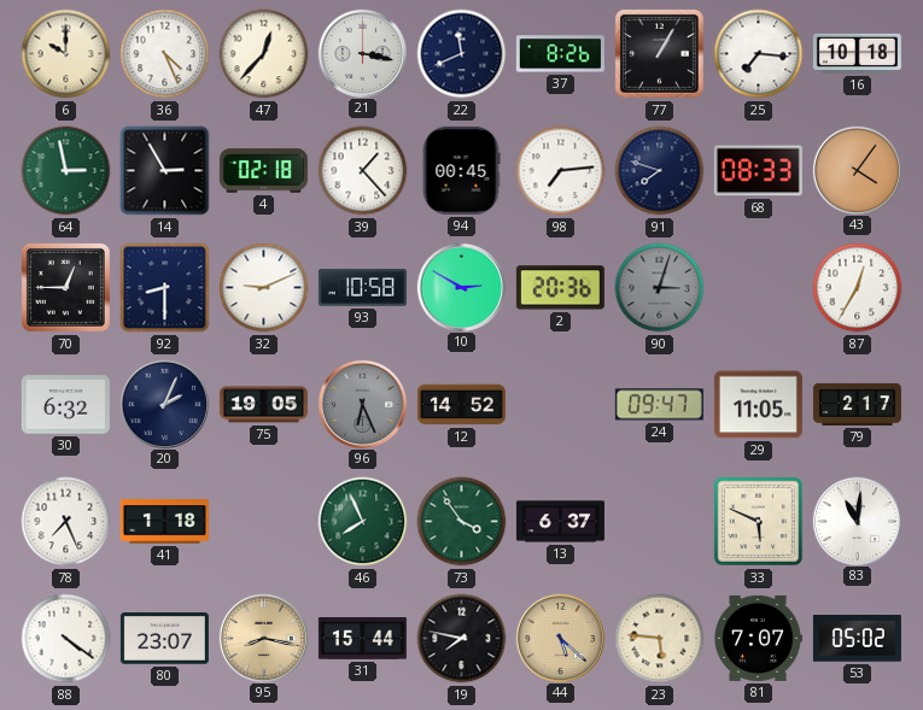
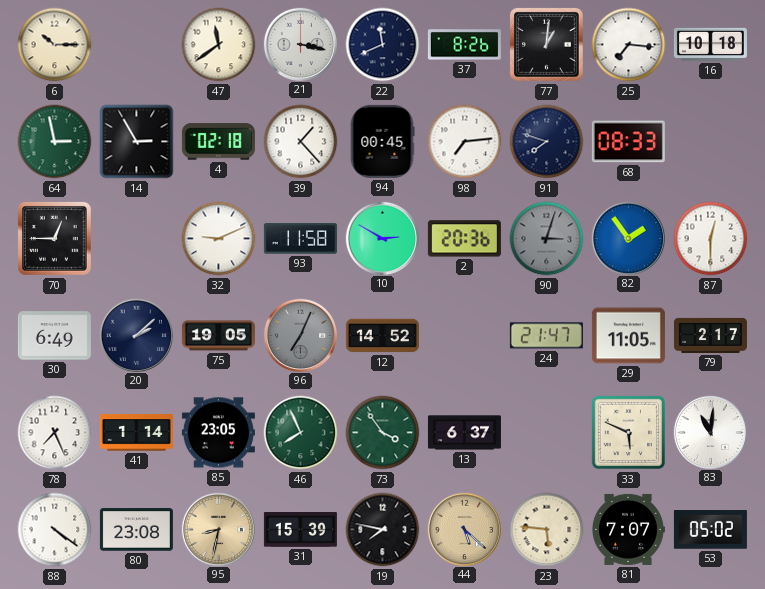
6: 10:00 -> 10:15
36: 4:26 -> none
47: 12:37 -> 11:39
77: 1:05 -> 1:01
43: 4:06 -> none
92: 8:30 -> none
93: 10:58 -> 11:58
82: none -> 1:54
87: 12:35 -> 12:30
30: 6:32 -> 6:49
20: 2:04 -> 2:08
96: 6:26 -> 7:04
24: 09:47 -> 21:47
41: 1:18 -> 1:14
85: none -> 23:05
80: 23:07 -> 23:08
95: 8:17 -> 8:32
31: 15:44 -> 15:39
